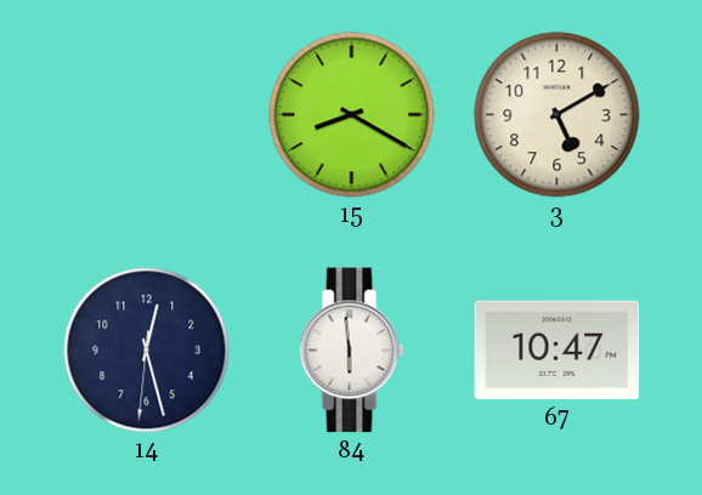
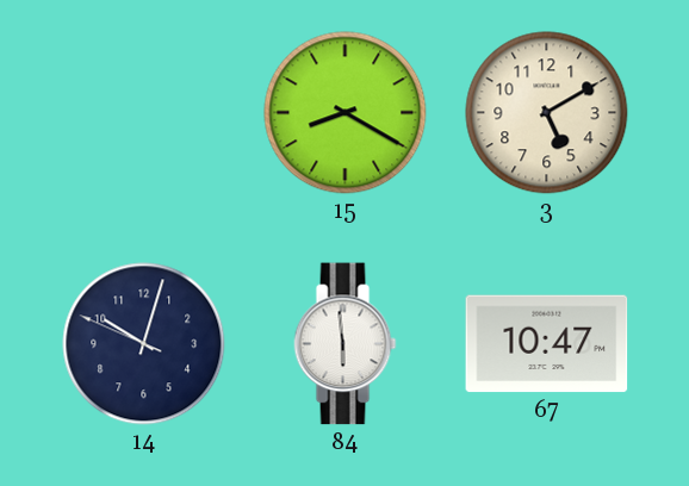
14: 12:27 -> 10:02
